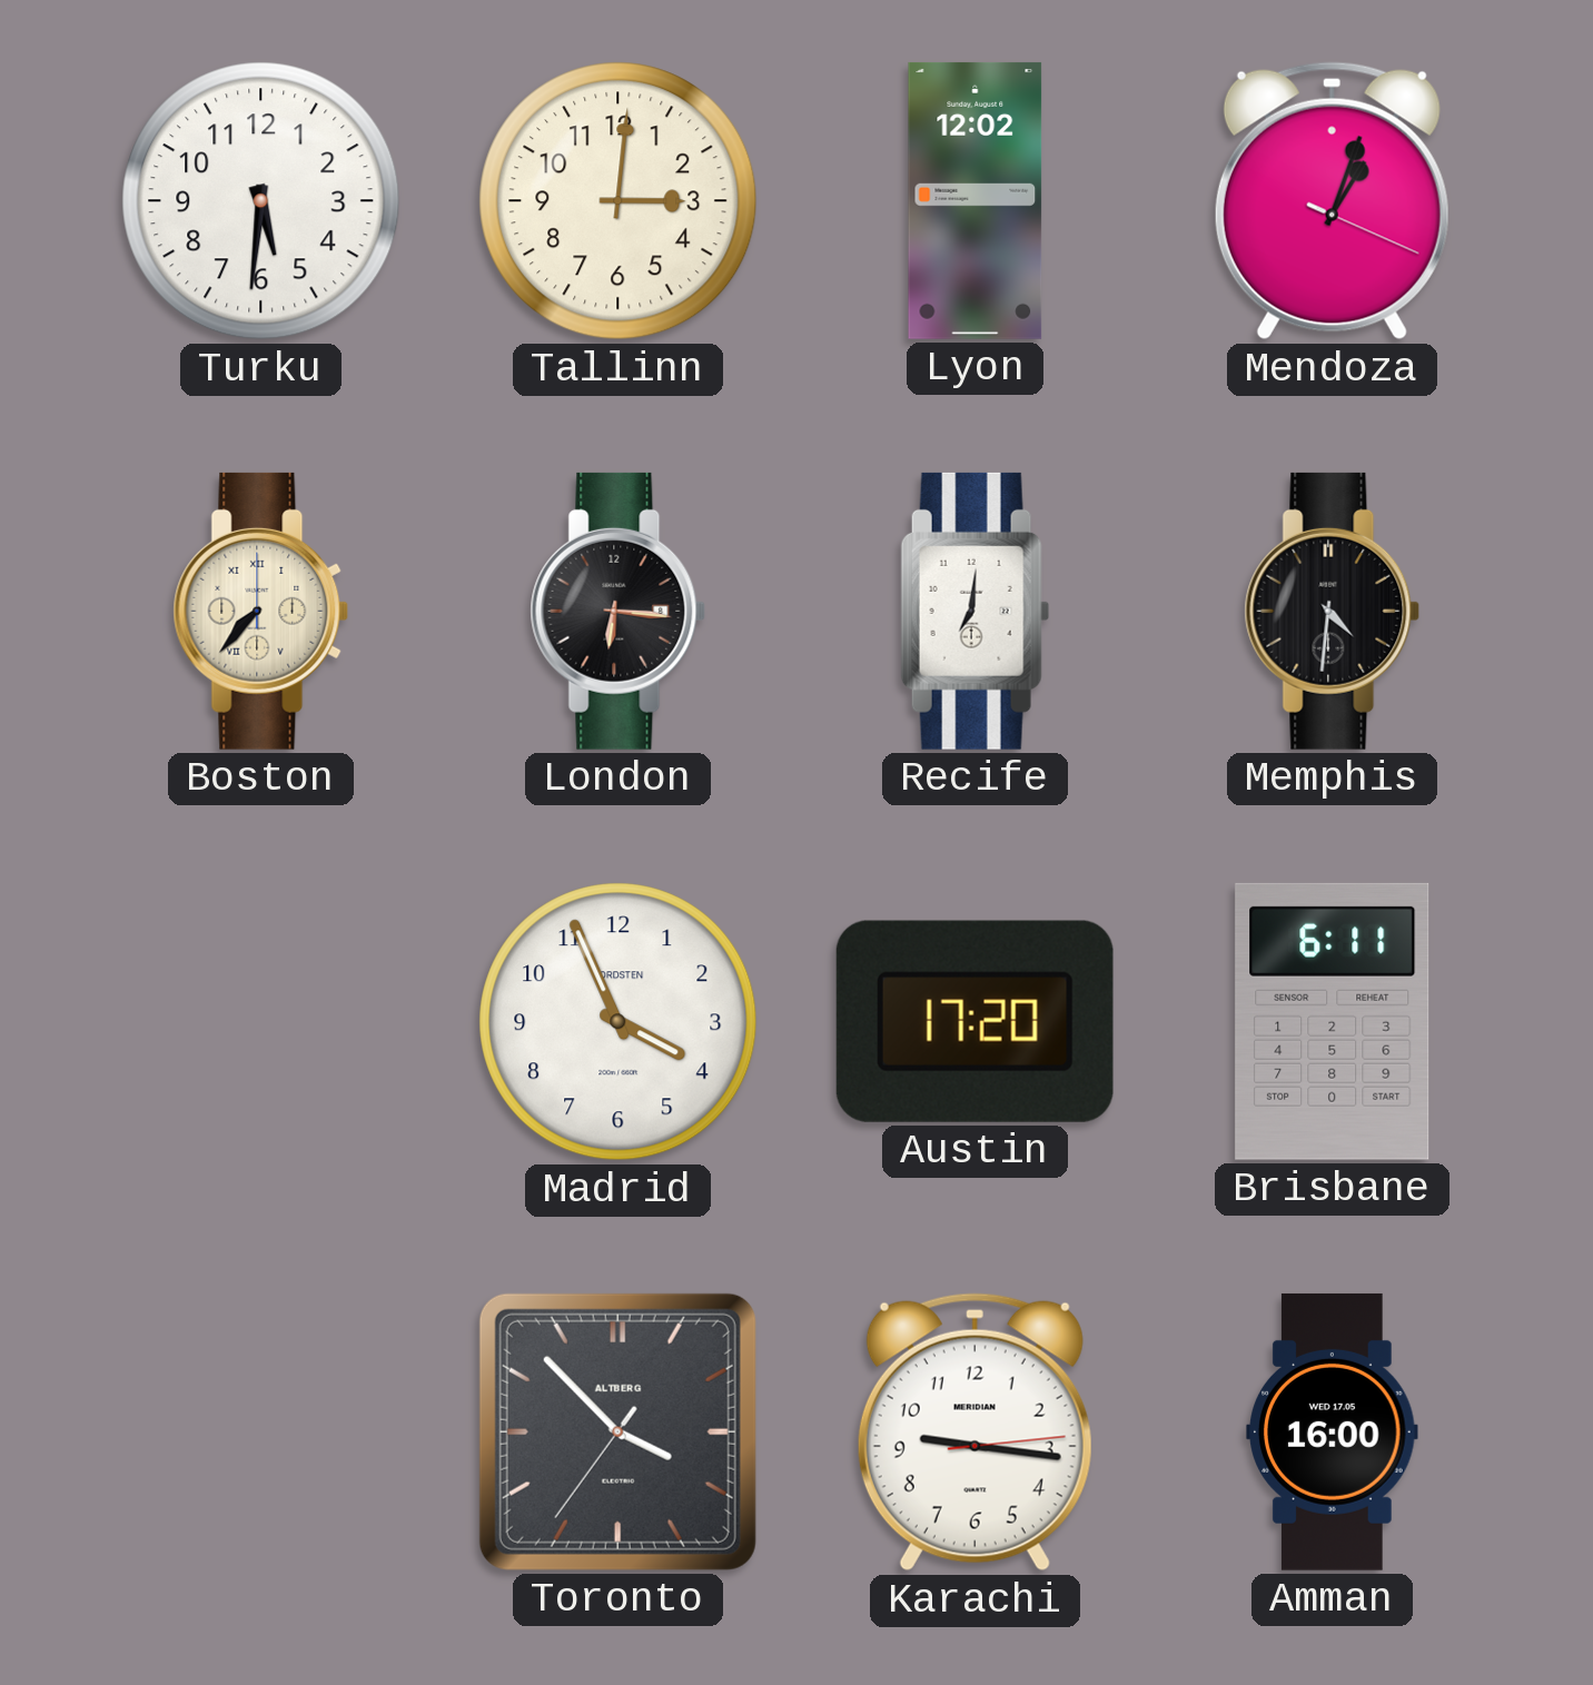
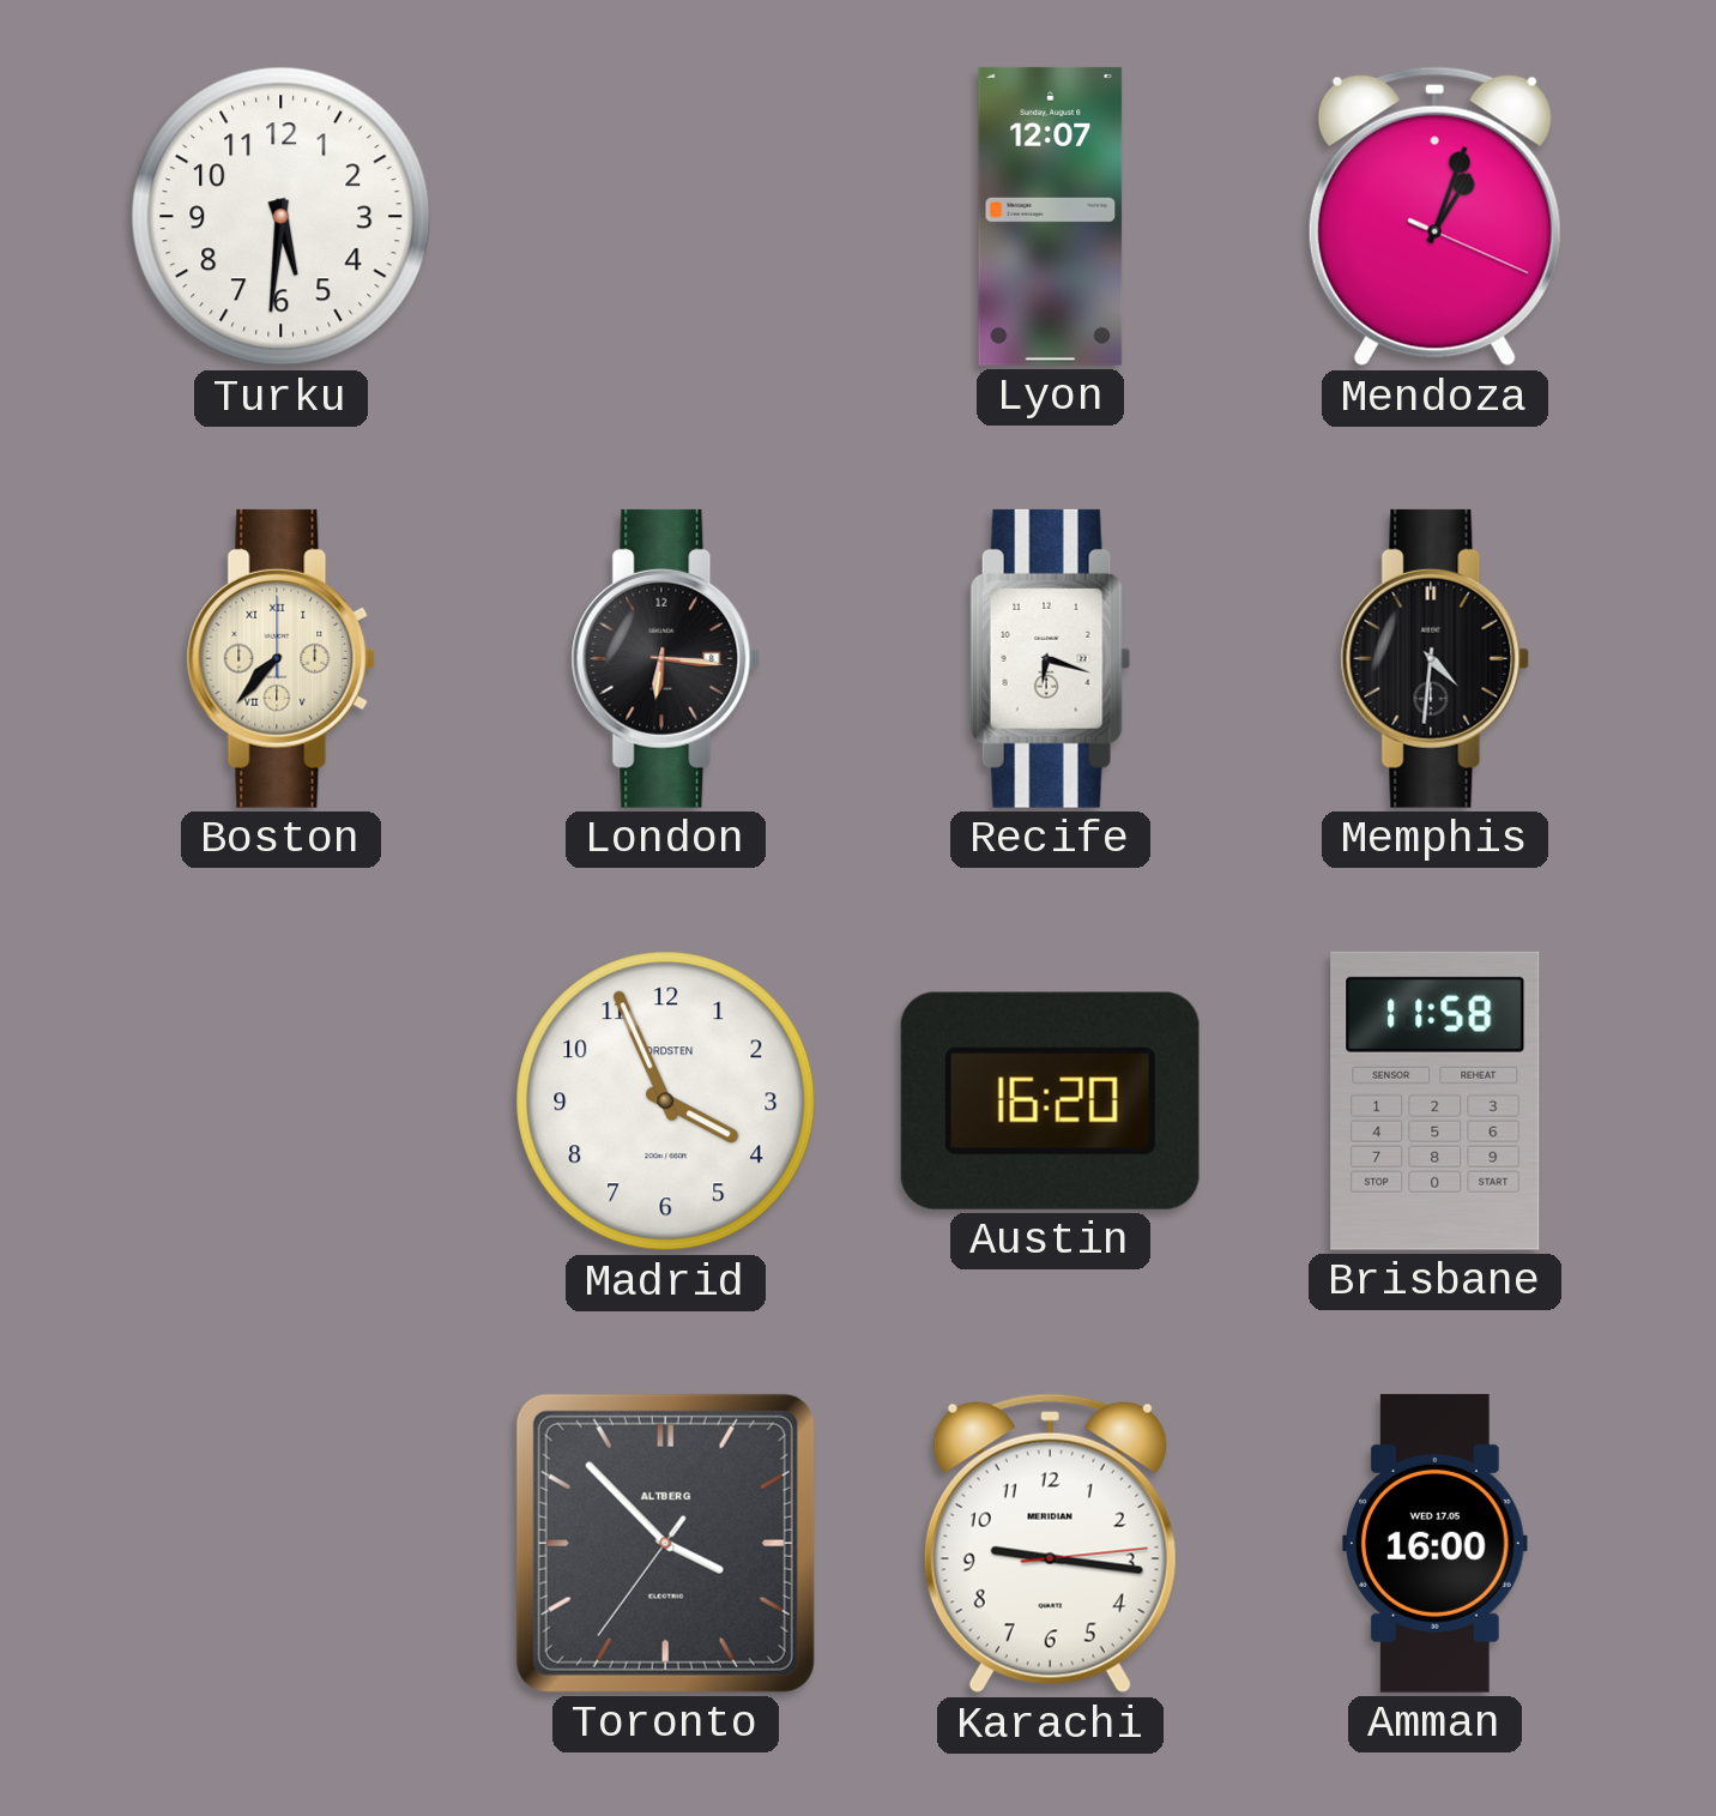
Tallinn: 3:01 -> none
Lyon: 12:02 -> 12:07
Recife: 7:01 -> 6:18
Austin: 17:20 -> 16:20
Brisbane: 6:11 -> 11:58
